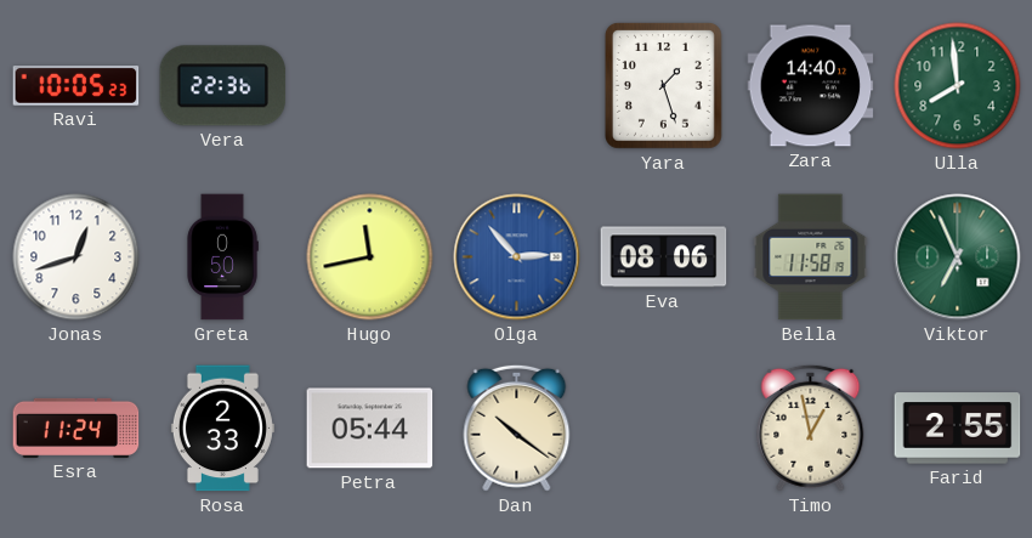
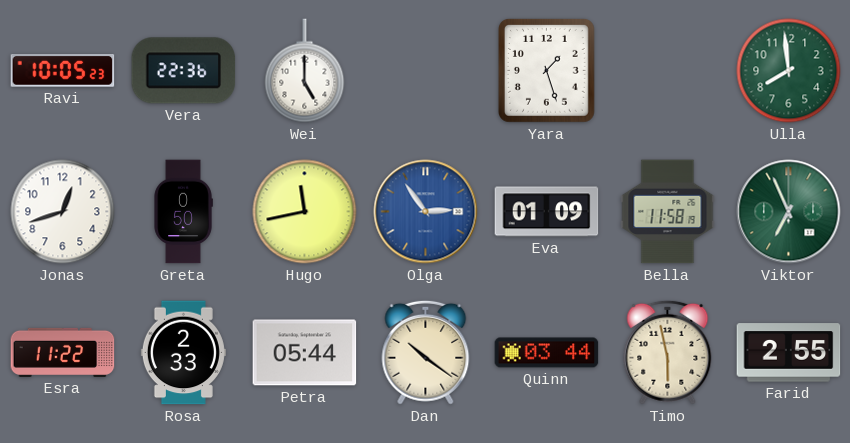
Wei: none -> 5:00
Zara: 14:40 -> none
Olga: 2:53 -> 2:54
Eva: 08:06 -> 01:09
Esra: 11:24 -> 11:22
Quinn: none -> 03:44
Timo: 12:58 -> 5:58
